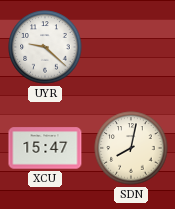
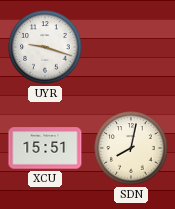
UYR: 9:22 -> 9:18
XCU: 15:47 -> 15:51
